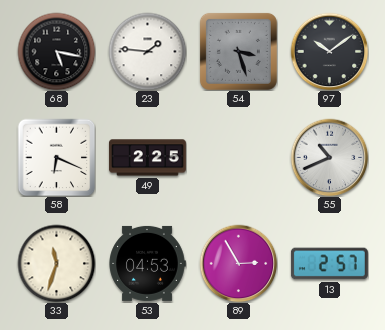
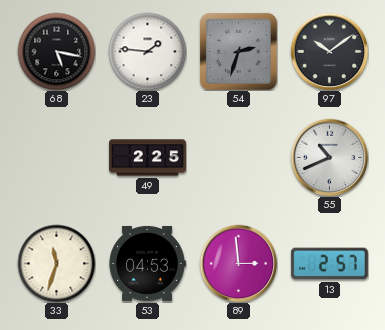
54: 3:27 -> 2:33
58: 6:19 -> none
89: 2:55 -> 2:59
